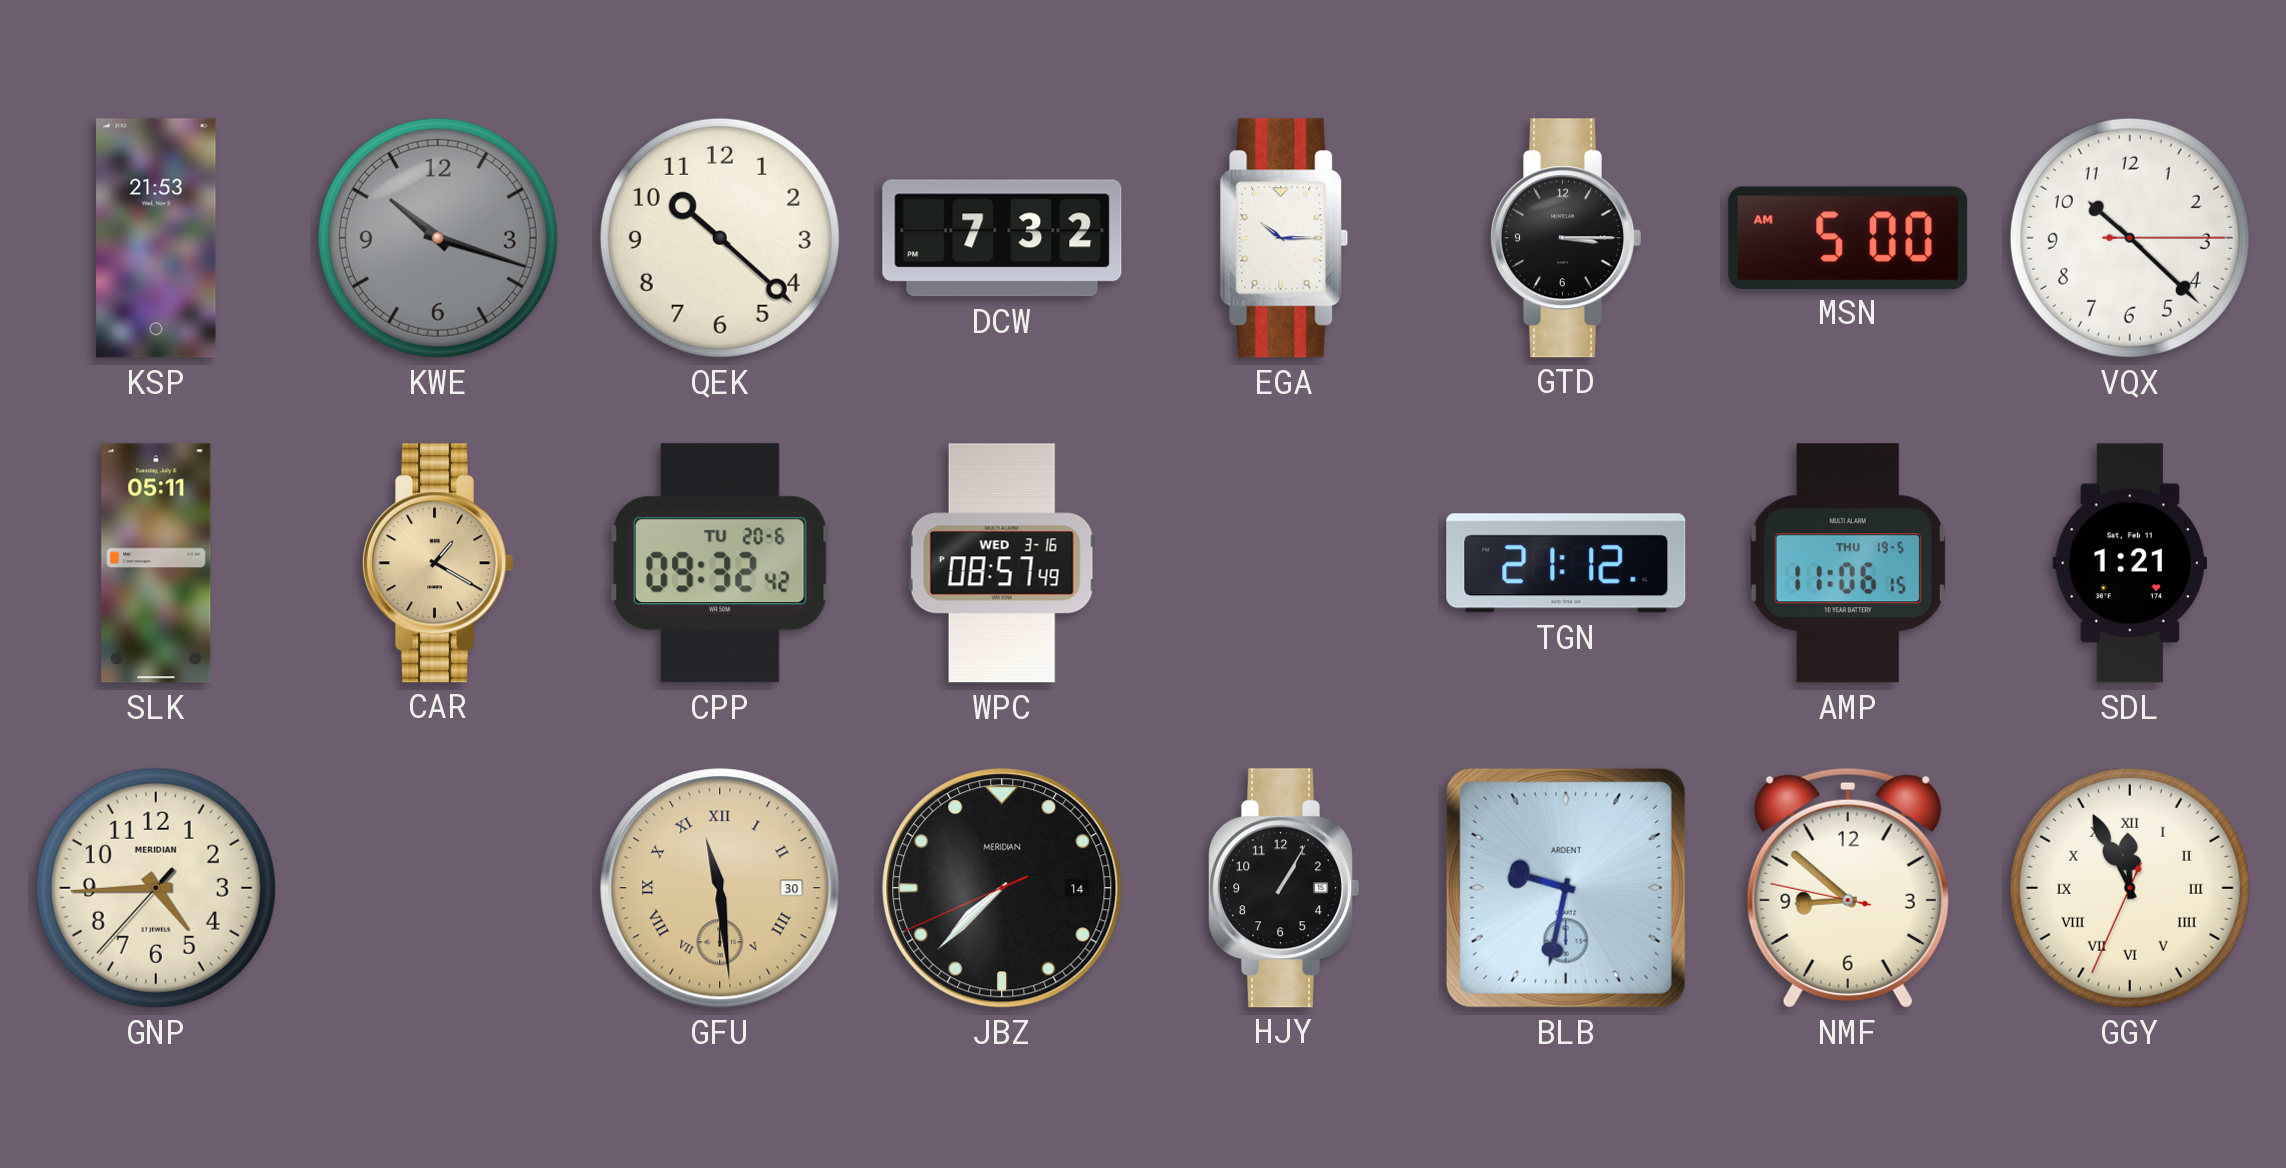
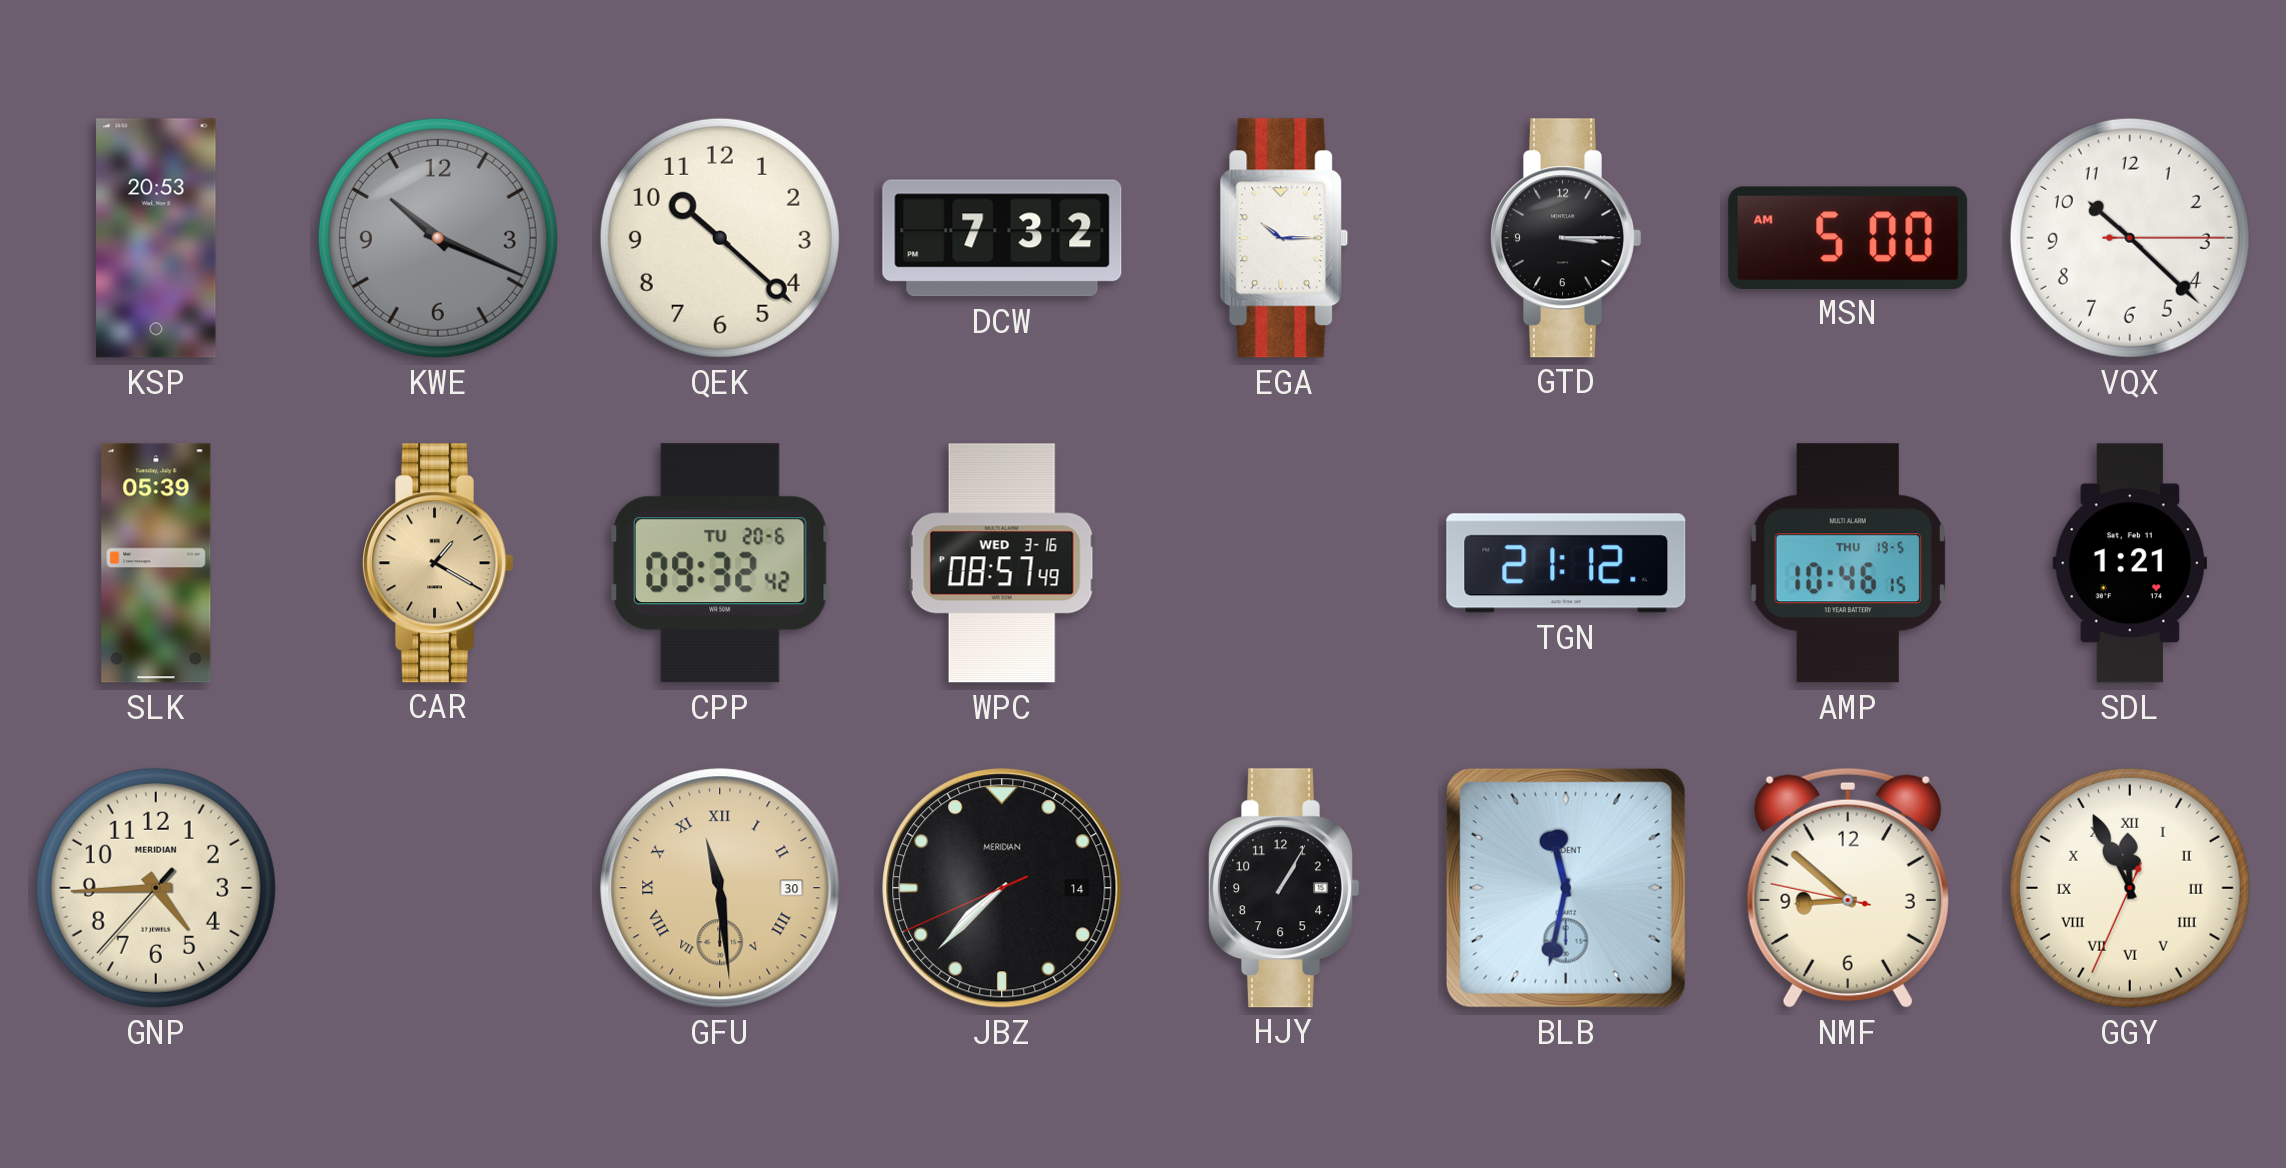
KSP: 21:53 -> 20:53
KWE: 10:18 -> 10:19
SLK: 05:11 -> 05:39
AMP: 11:06 -> 10:46
BLB: 9:32 -> 11:32
